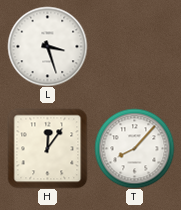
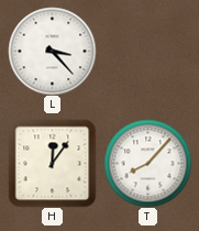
L: 3:27 -> 3:23
